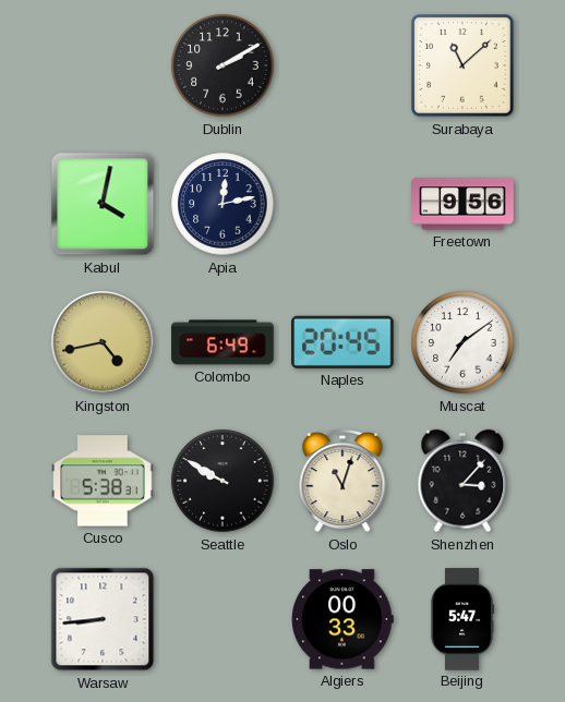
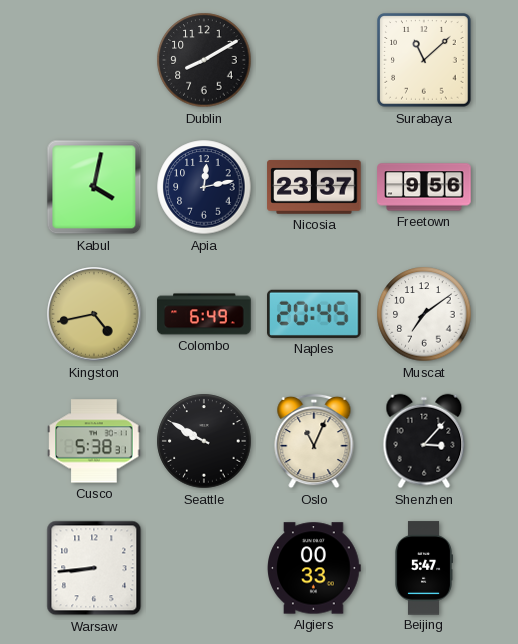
Dublin: 2:10 -> 8:10
Nicosia: none -> 23:37
Oslo: 11:03 -> 11:04
